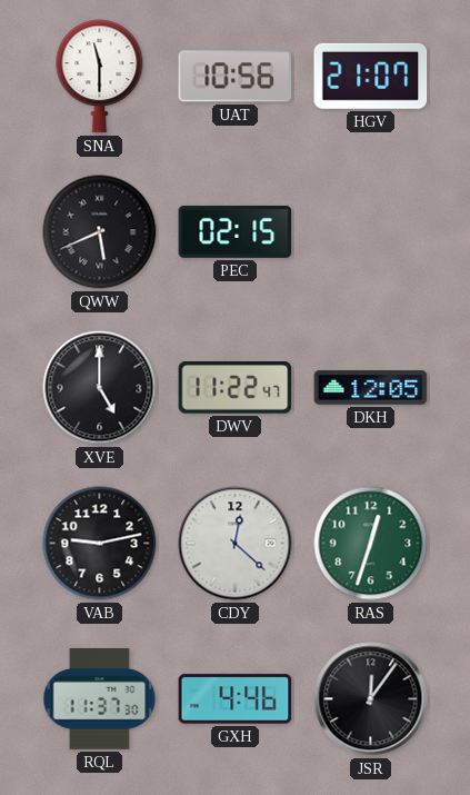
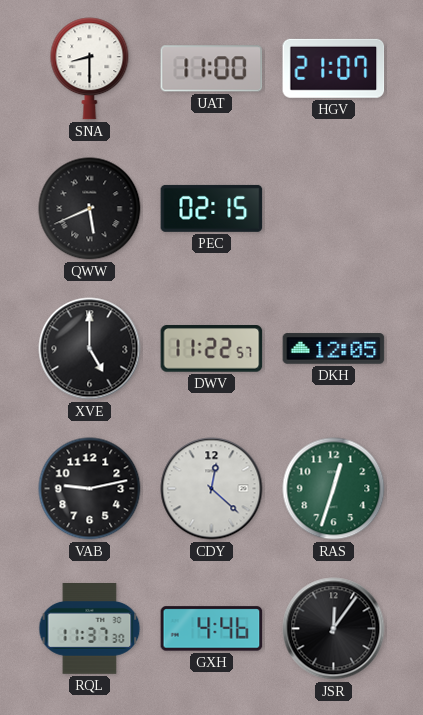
SNA: 11:30 -> 8:30
UAT: 10:56 -> 11:00
DWV: 11:22:47 -> 11:22:57
